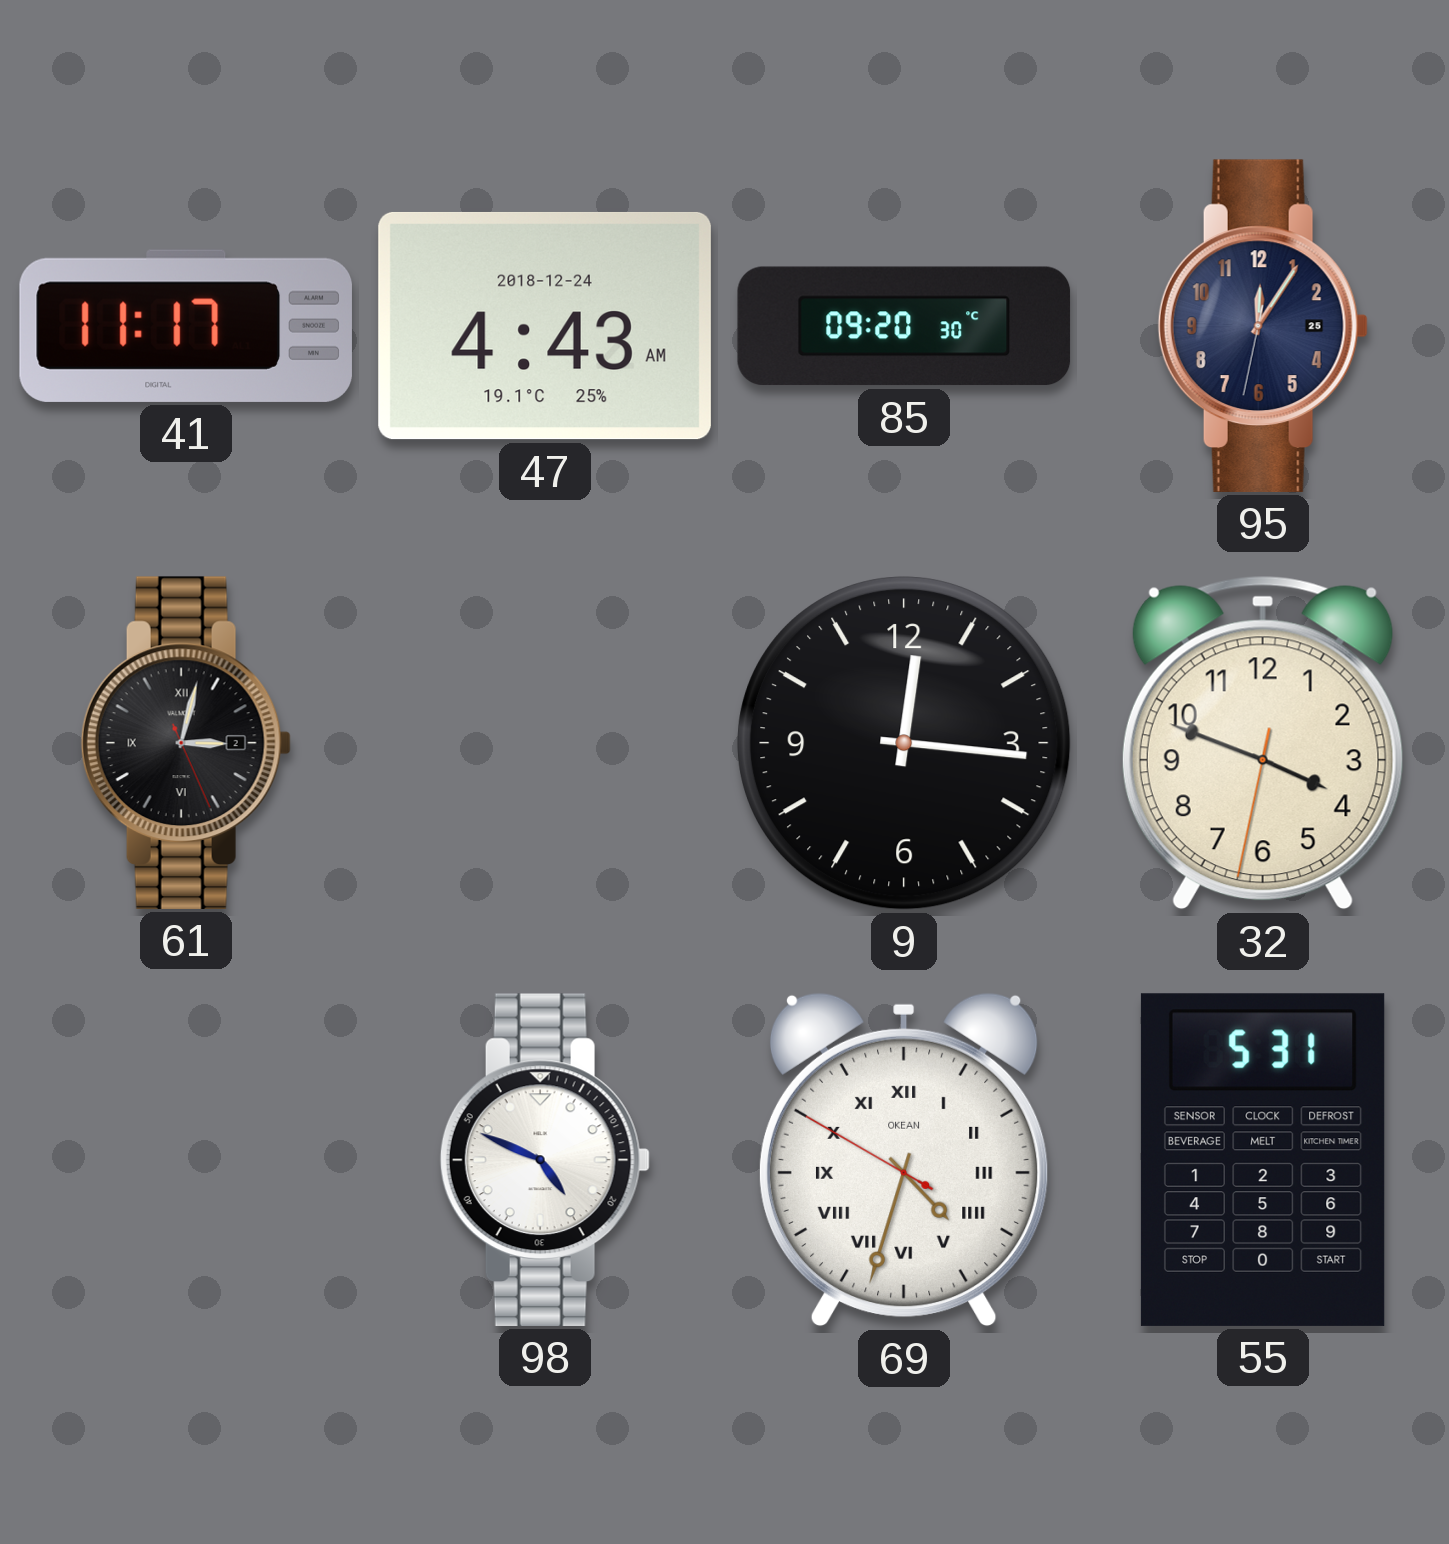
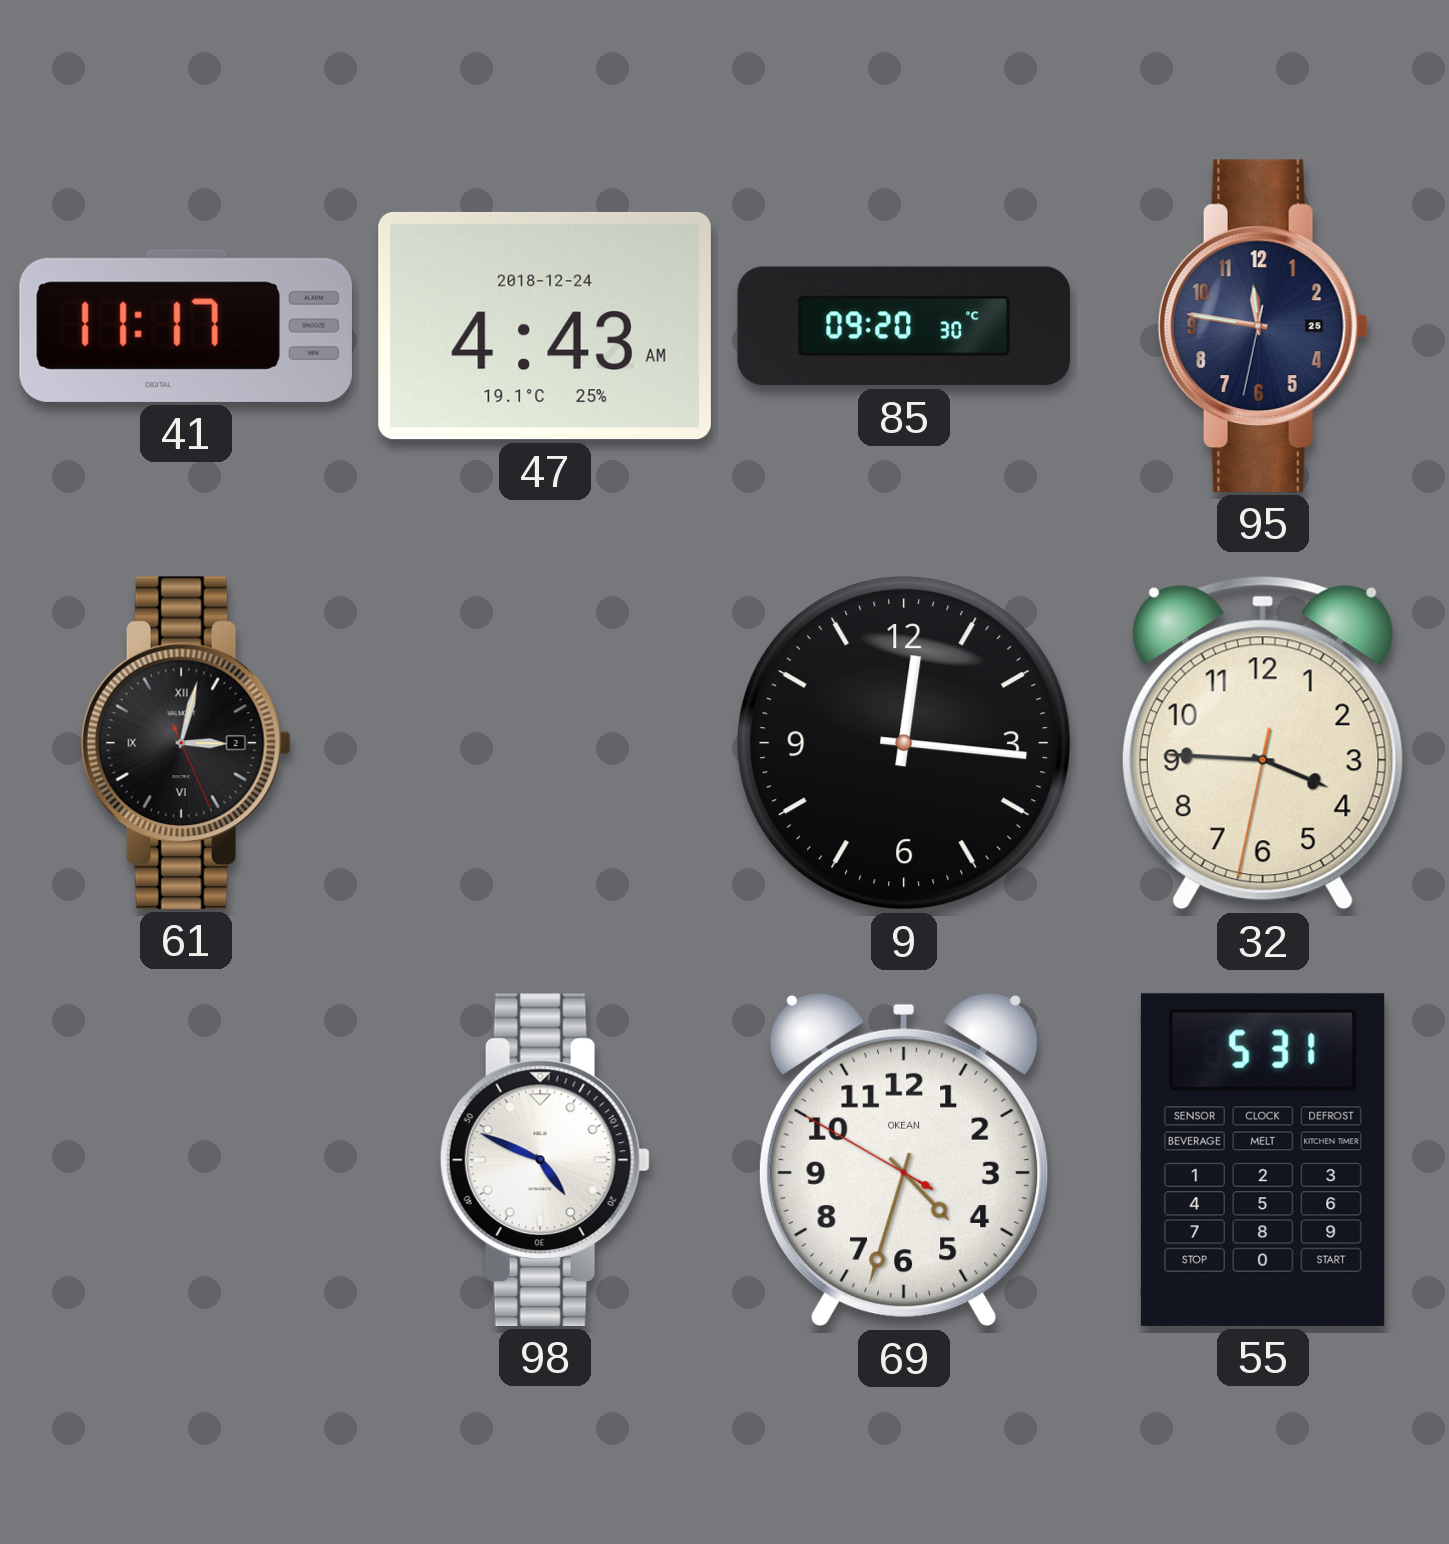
95: 12:05 -> 11:46
32: 3:48 -> 3:45
69 numerals: Roman -> Arabic
